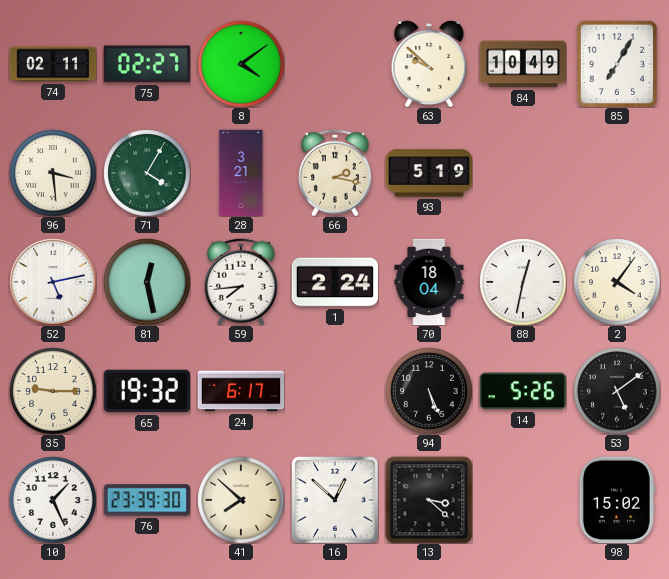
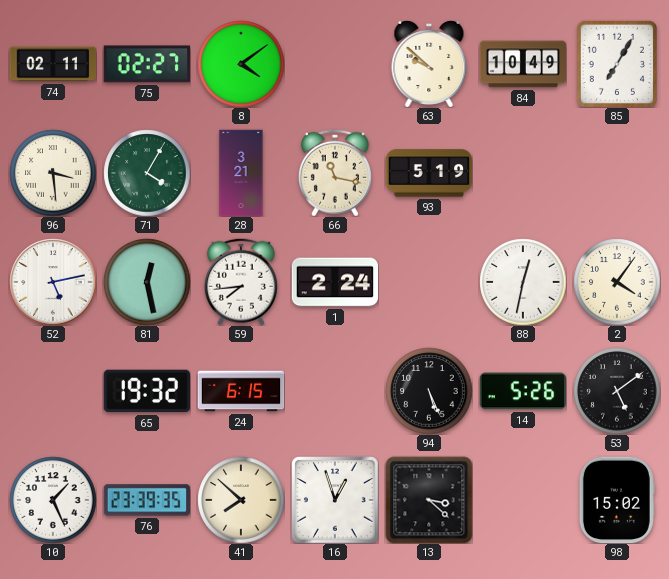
66: 2:17 -> 11:17
70: 18:04 -> none
35: 9:15 -> none
24: 6:17 -> 6:15
76: 23:39:30 -> 23:39:35
16: 12:52 -> 12:57
